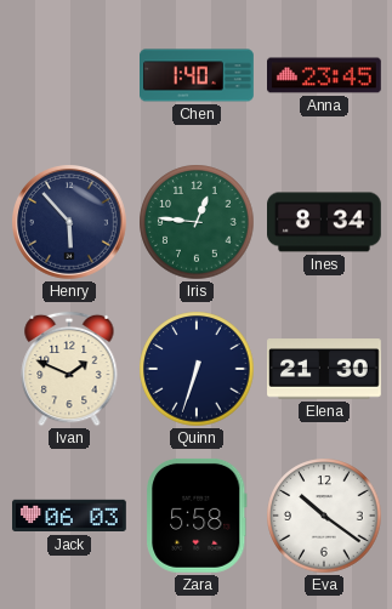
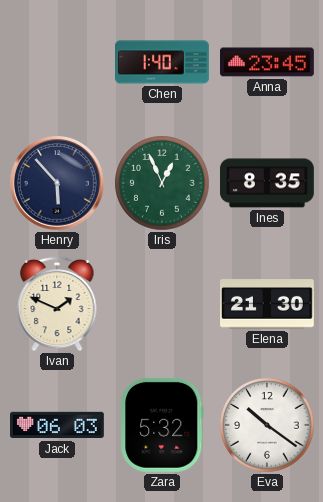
Iris: 12:46 -> 12:56
Ines: 8:34 -> 8:35
Quinn: 6:33 -> none
Zara: 5:58 -> 5:32
